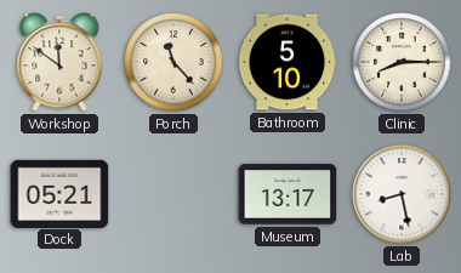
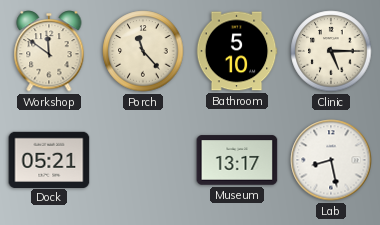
Clinic: 8:15 -> 5:15
